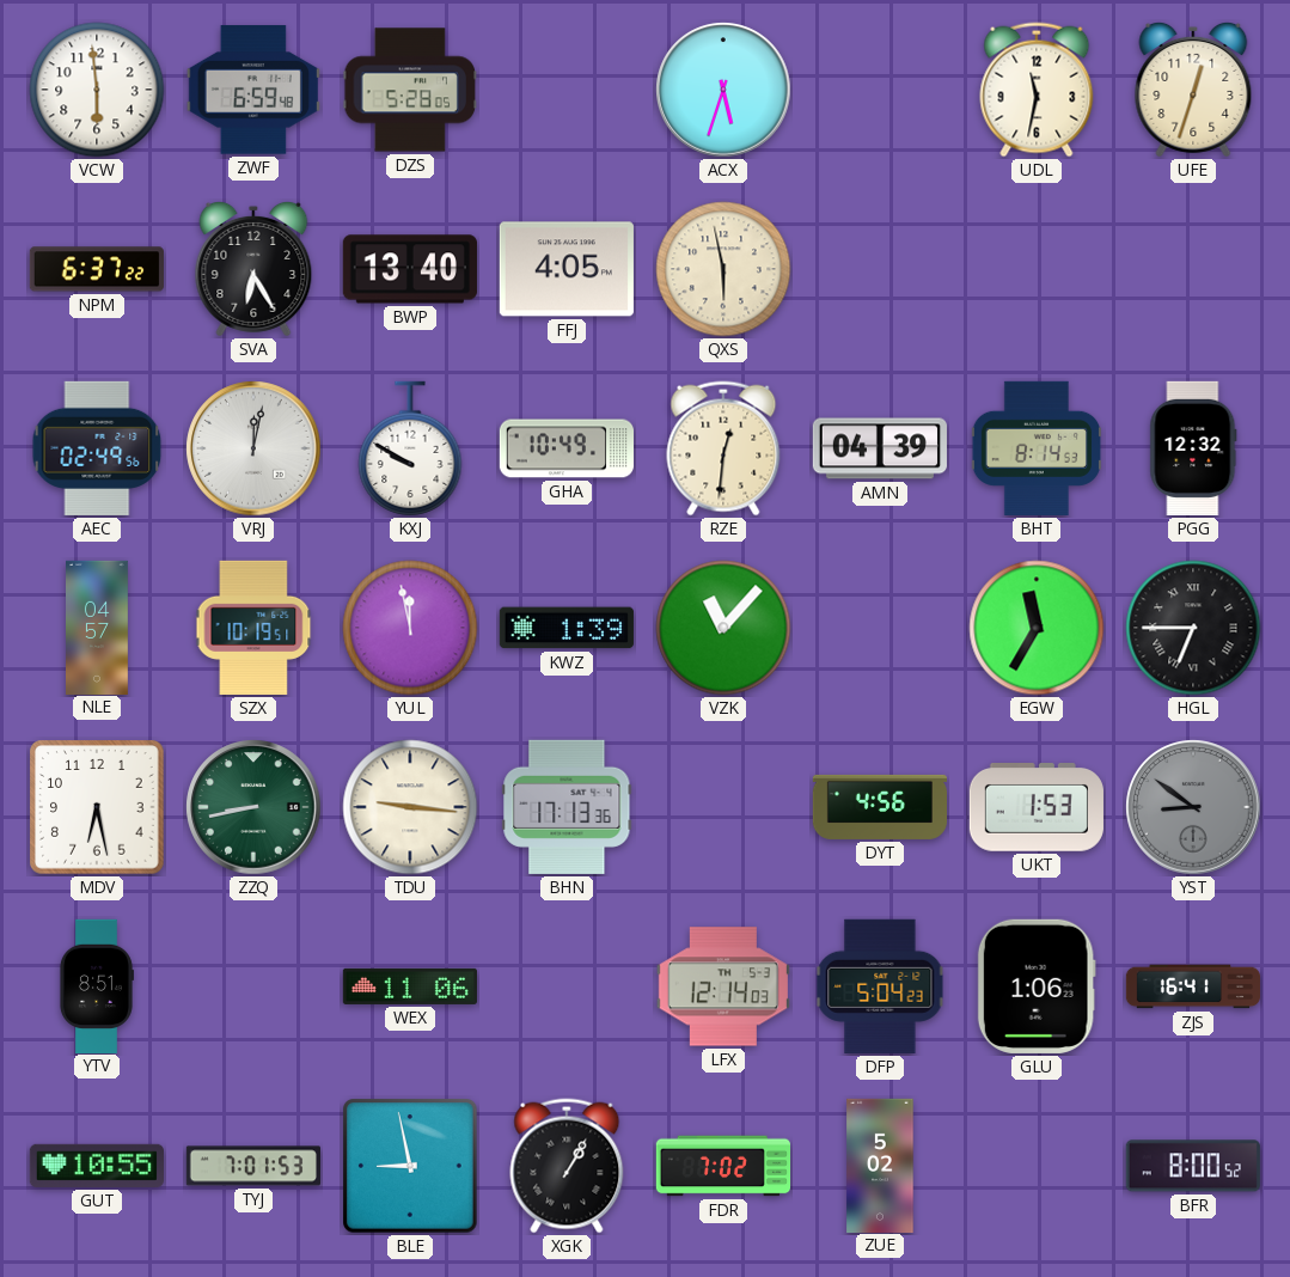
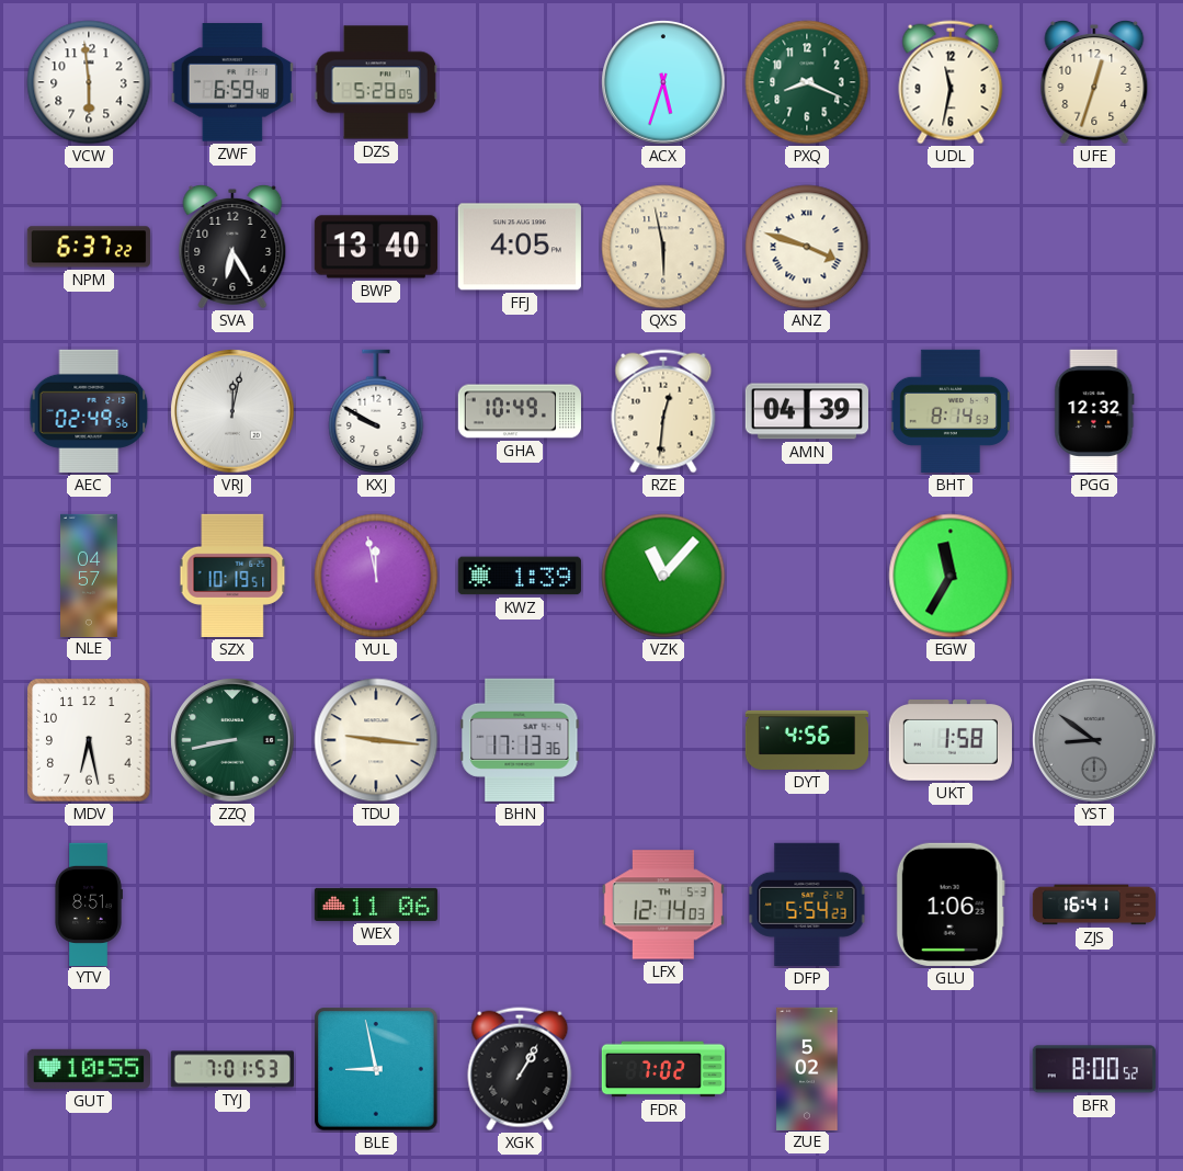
PXQ: none -> 8:19
ANZ: none -> 3:48
HGL: 6:45 -> none
UKT: 1:53 -> 1:58
DFP: 5:04 -> 5:54
